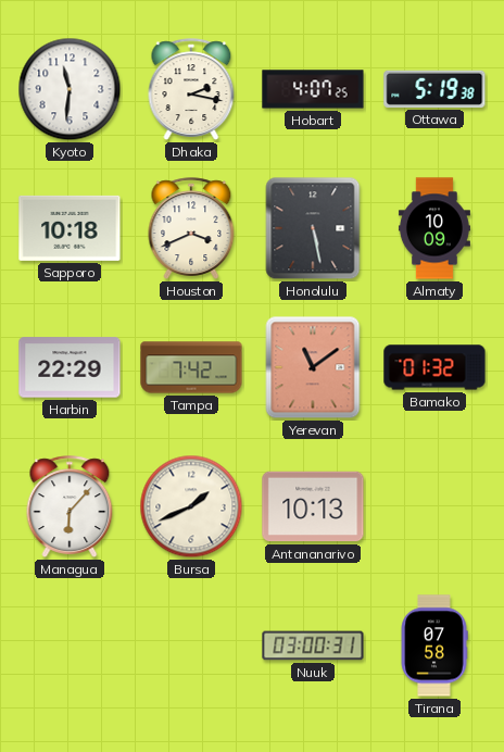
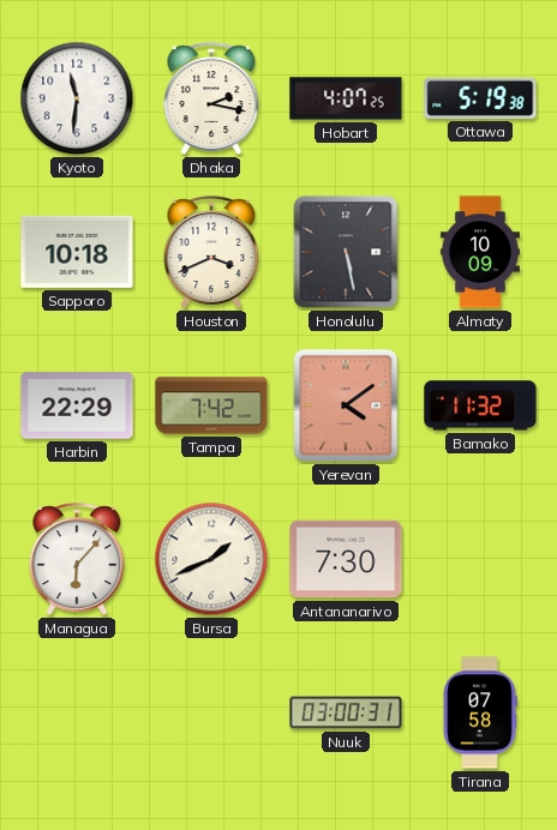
Yerevan: 11:09 -> 4:09
Bamako: 01:32 -> 11:32
Antananarivo: 10:13 -> 7:30
